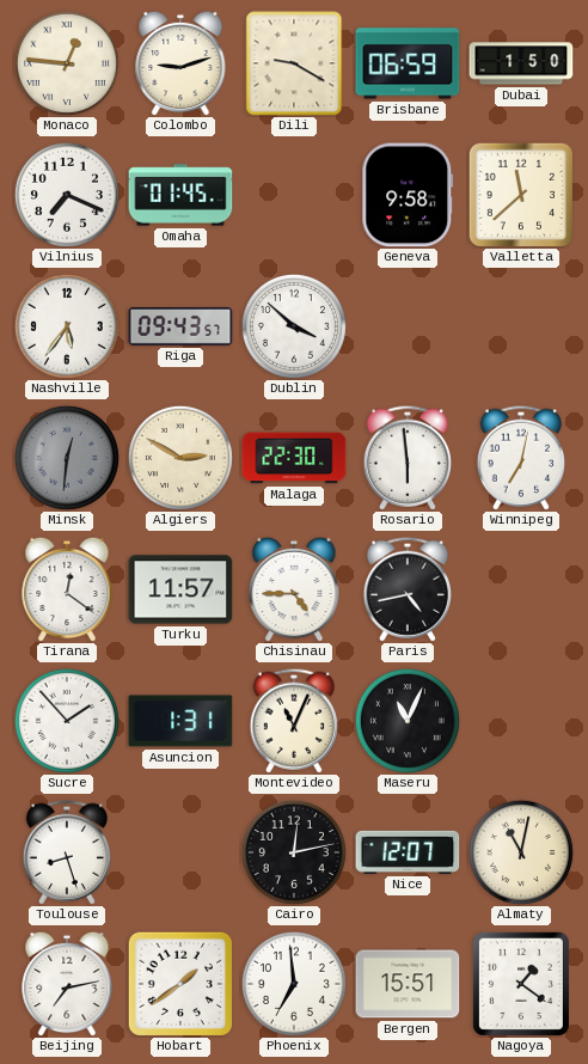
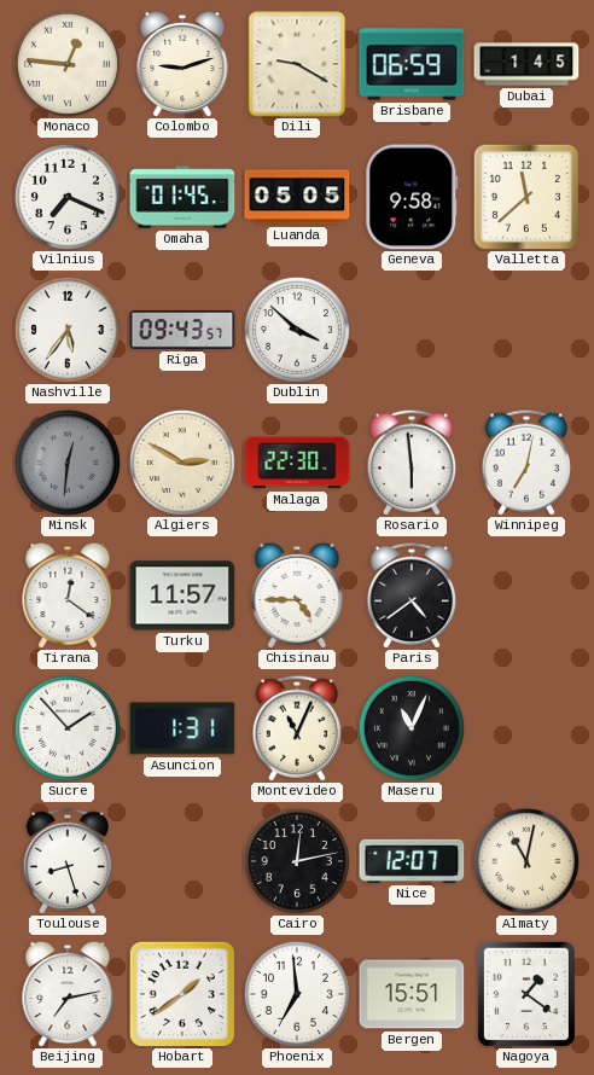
Dubai: 1:50 -> 1:45
Luanda: none -> 05:05
Paris: 4:43 -> 4:39
